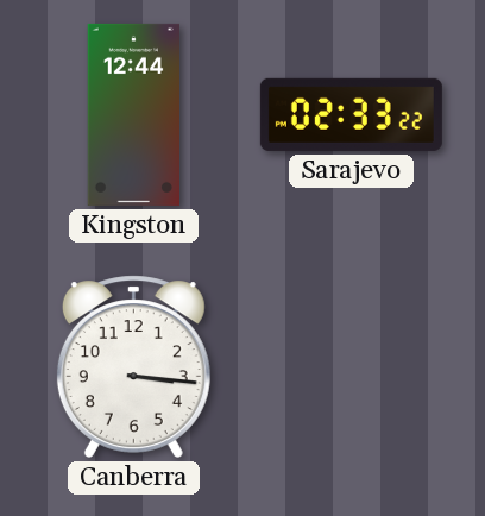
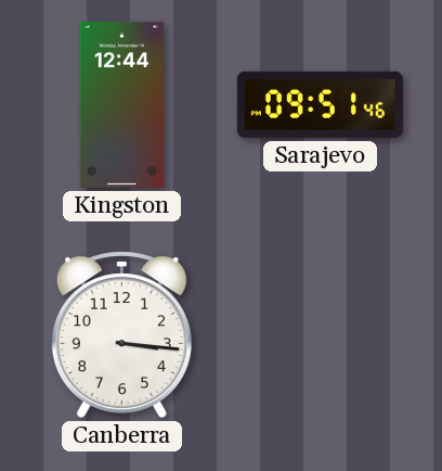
Sarajevo: 02:33 -> 09:51
